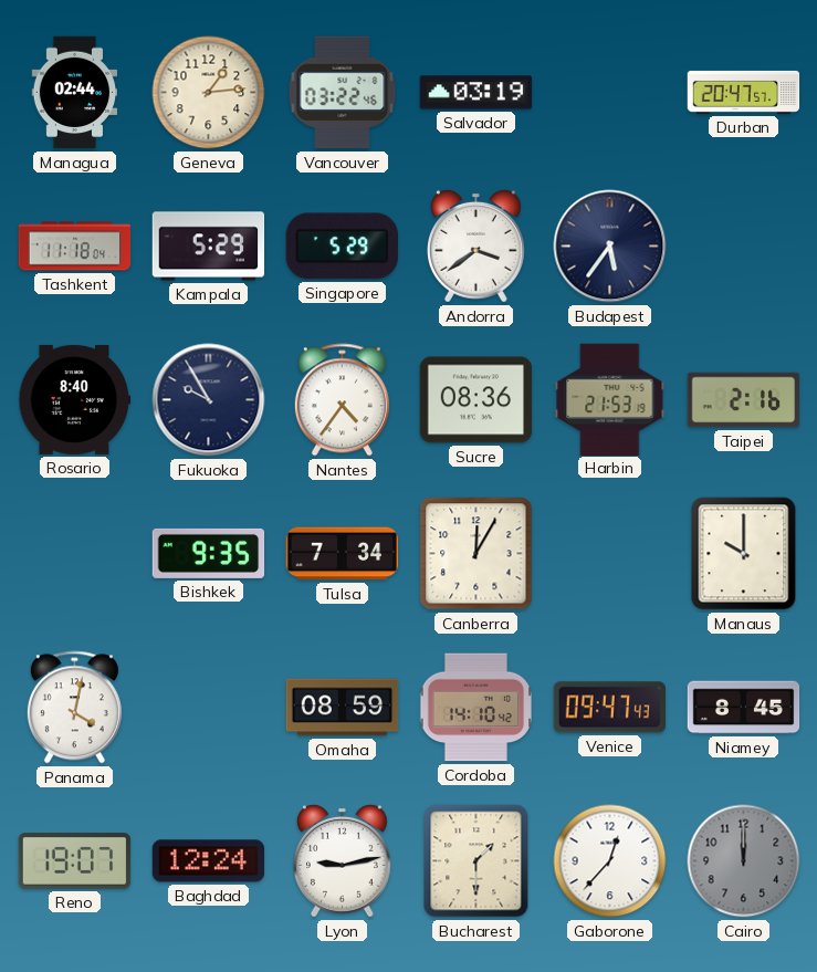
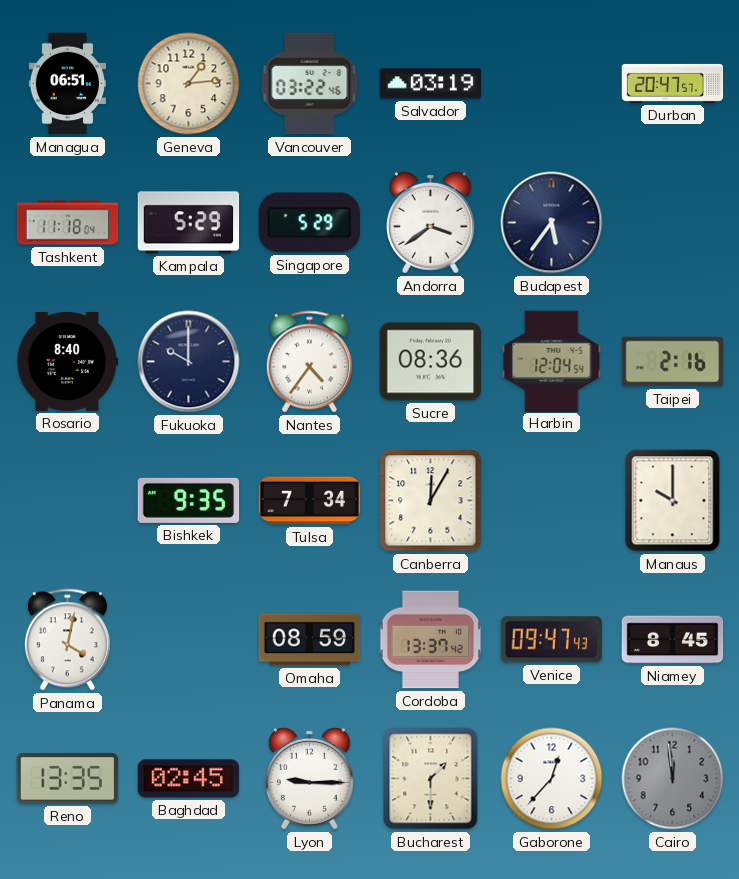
Managua: 02:44 -> 06:51
Fukuoka: 9:55 -> 10:00
Harbin: 21:53 -> 12:04
Cordoba: 14:10 -> 13:37
Reno: 19:07 -> 13:35
Baghdad: 12:24 -> 02:45
Lyon: 9:13 -> 9:15
Cairo: 12:00 -> 11:59
